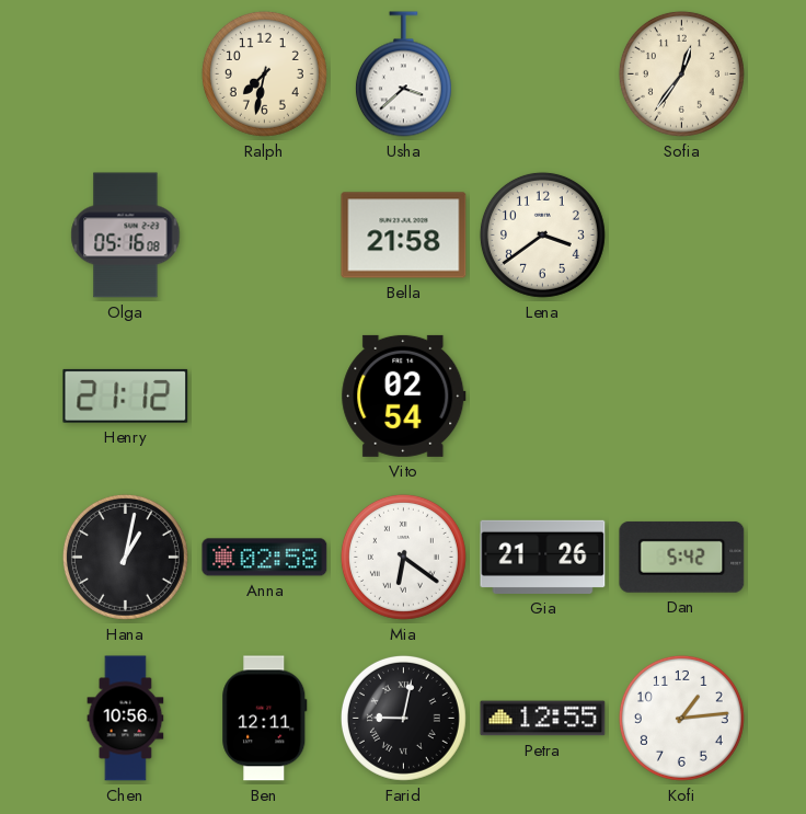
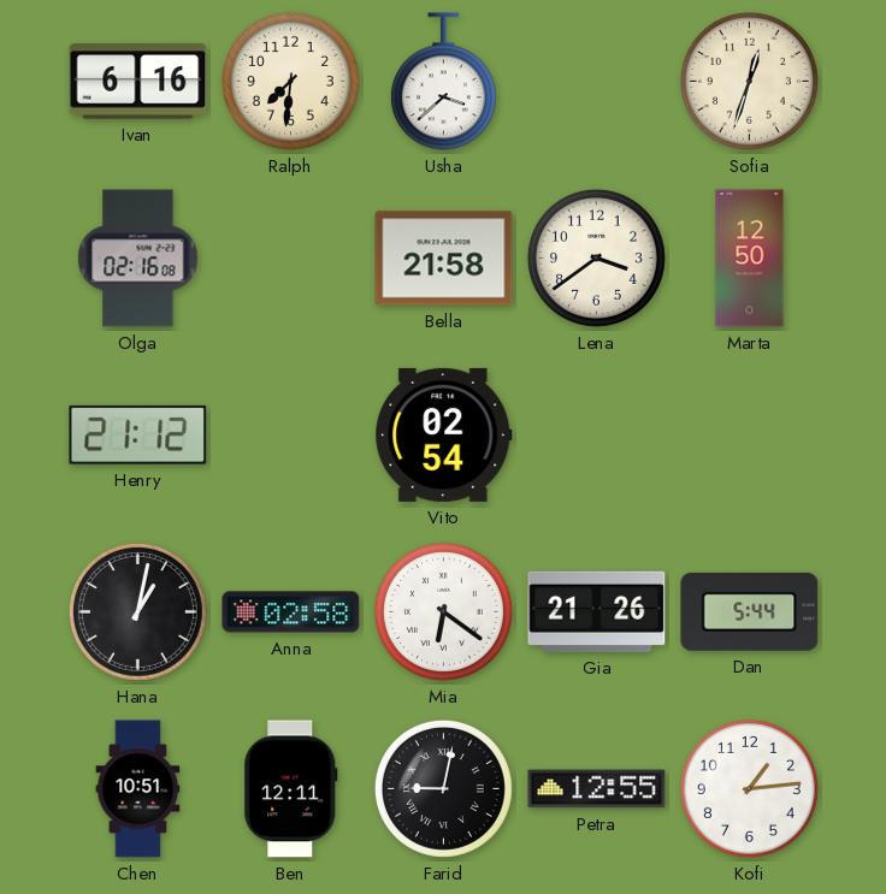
Ivan: none -> 6:16
Ralph: 7:32 -> 7:31
Sofia: 12:36 -> 12:33
Olga: 05:16 -> 02:16
Marta: none -> 12:50
Dan: 5:42 -> 5:44
Chen: 10:56 -> 10:51
